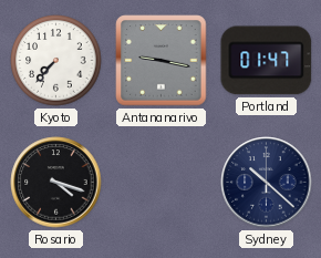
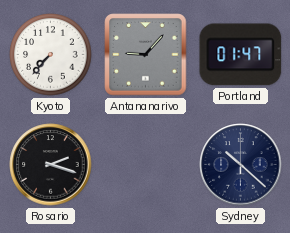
Antananarivo: 9:17 -> 9:07
Rosario: 4:18 -> 2:18
